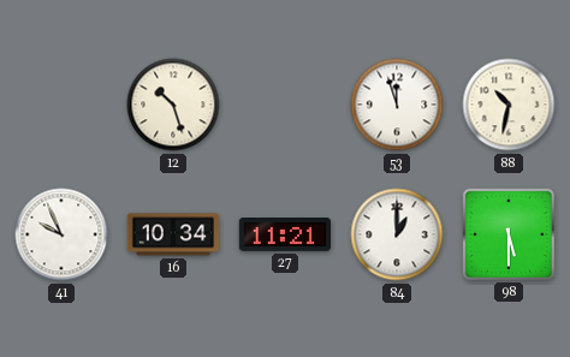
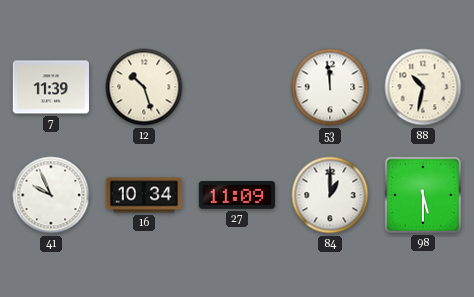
7: none -> 11:39
53: 11:57 -> 11:59
27: 11:21 -> 11:09
